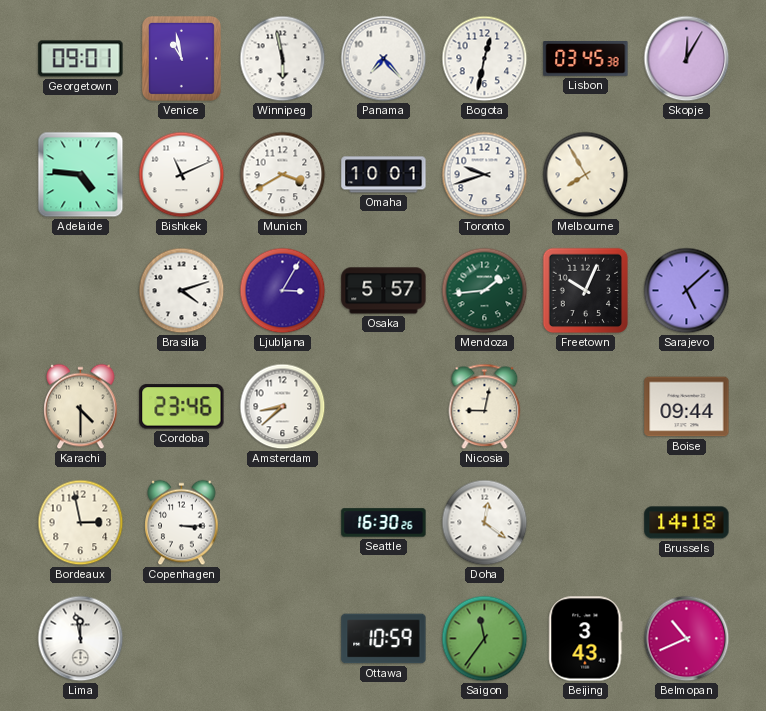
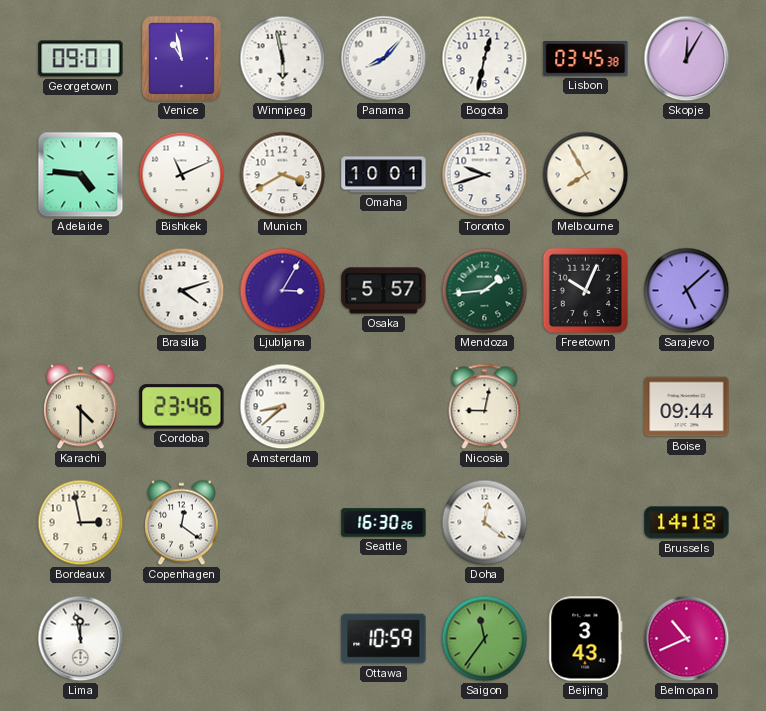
Panama: 7:23 -> 8:07
Copenhagen: 3:15 -> 12:21
